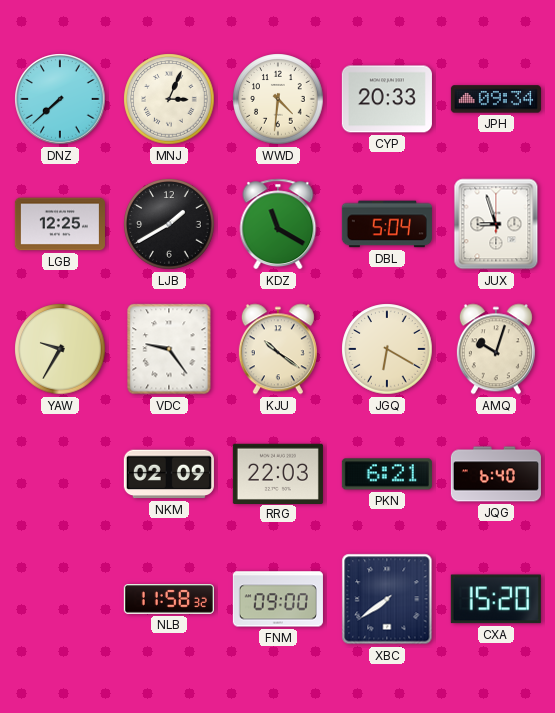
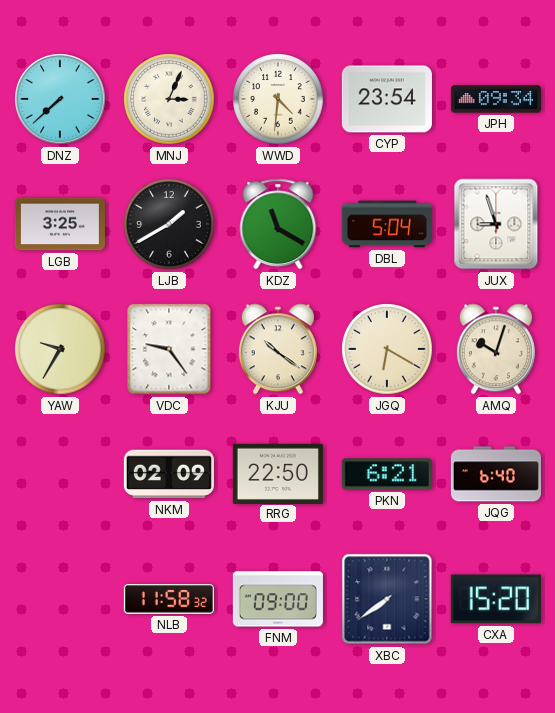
CYP: 20:33 -> 23:54
LGB: 12:25 -> 3:25
RRG: 22:03 -> 22:50
